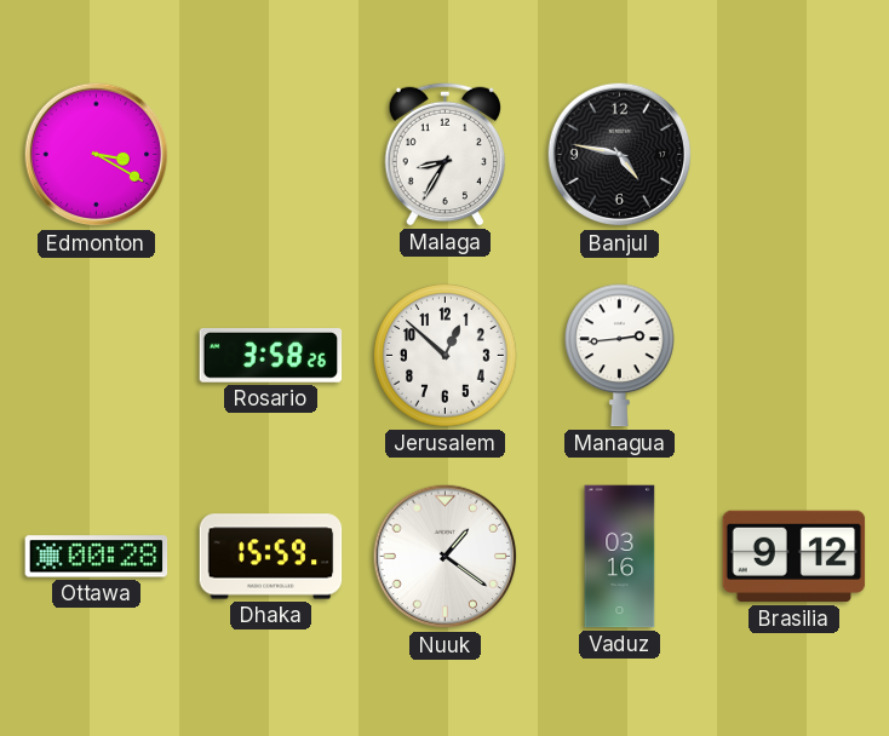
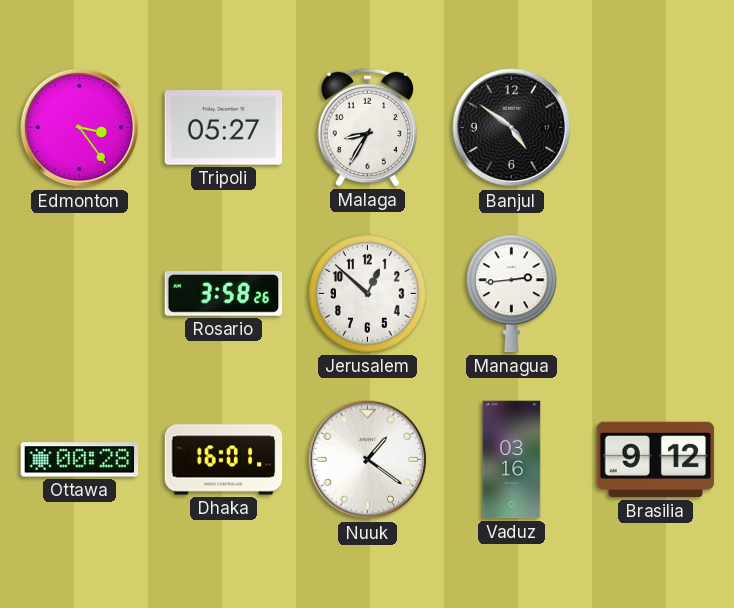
Edmonton: 3:20 -> 3:24
Tripoli: none -> 05:27
Banjul: 4:47 -> 4:51
Dhaka: 15:59 -> 16:01
